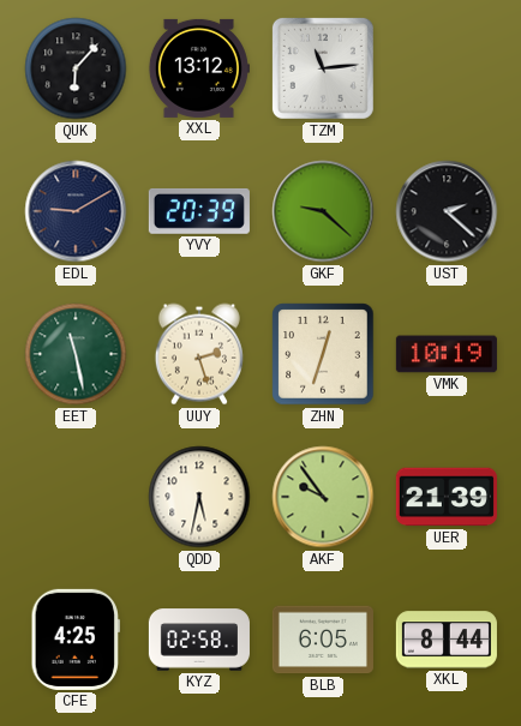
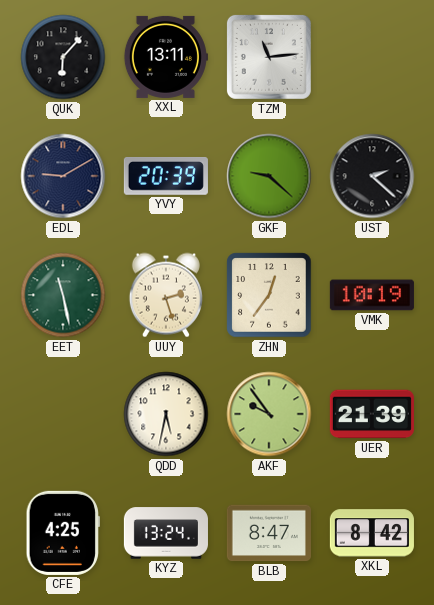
XXL: 13:12 -> 13:11
ZHN: 12:33 -> 12:36
KYZ: 02:58 -> 13:24
BLB: 6:05 -> 8:47
XKL: 8:44 -> 8:42
